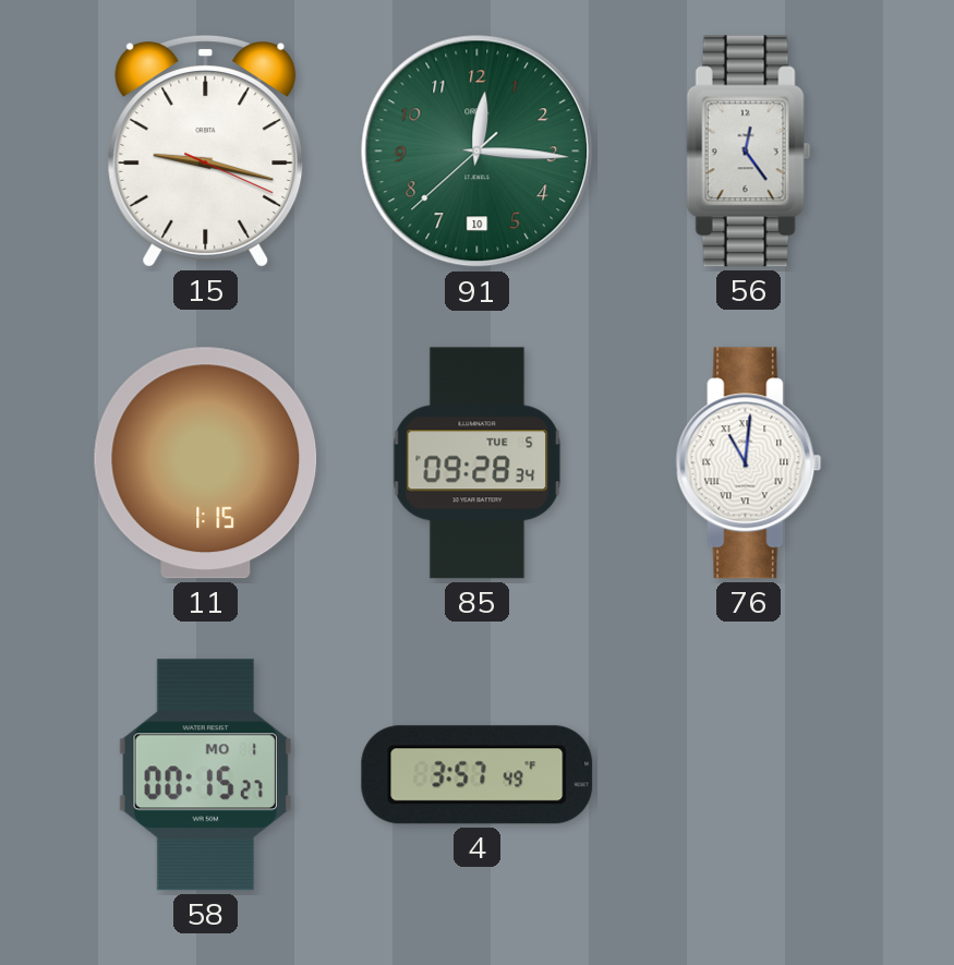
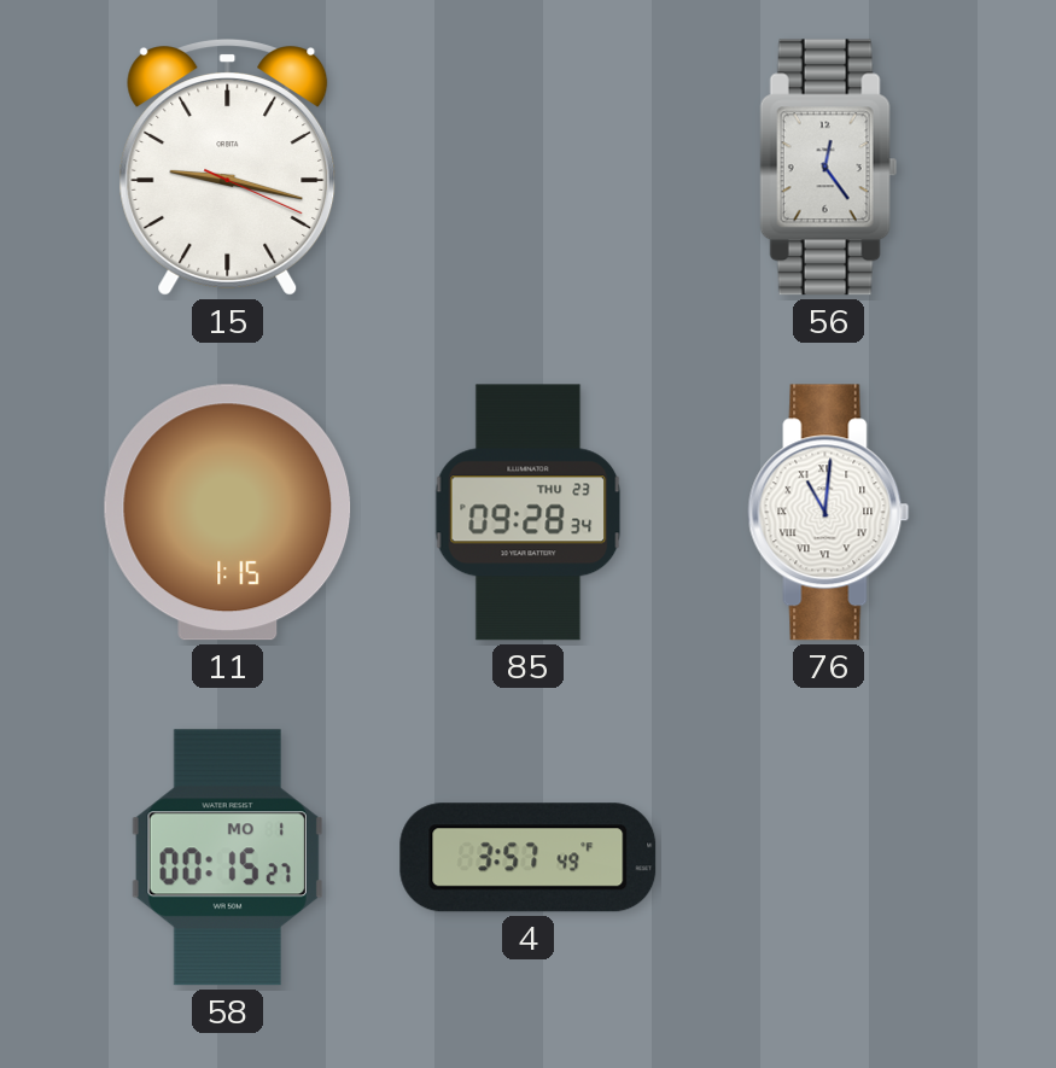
91: 12:15 -> none
85 date: TUE 5 -> THU 23
